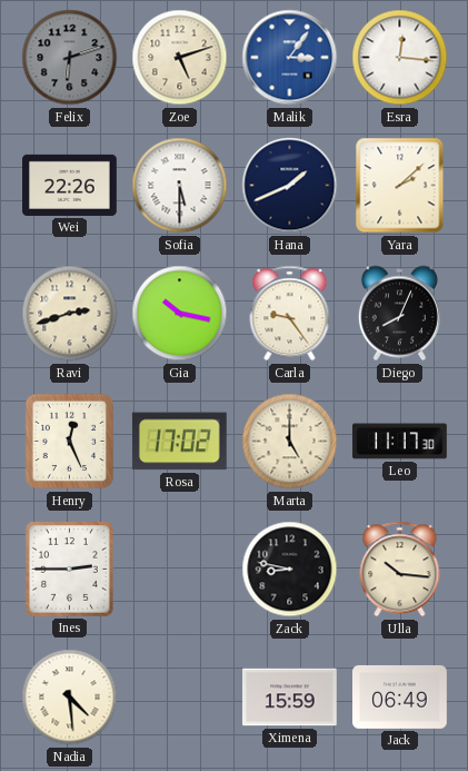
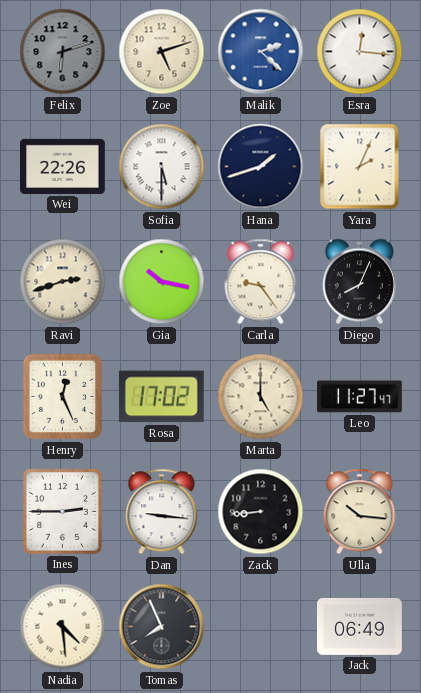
Malik: 3:06 -> 2:22
Hana: 1:41 -> 1:42
Yara: 2:08 -> 2:04
Leo: 11:17 -> 11:27
Dan: none -> 9:16
Zack: 8:47 -> 8:44
Tomas: none -> 7:56
Ximena: 15:59 -> none
